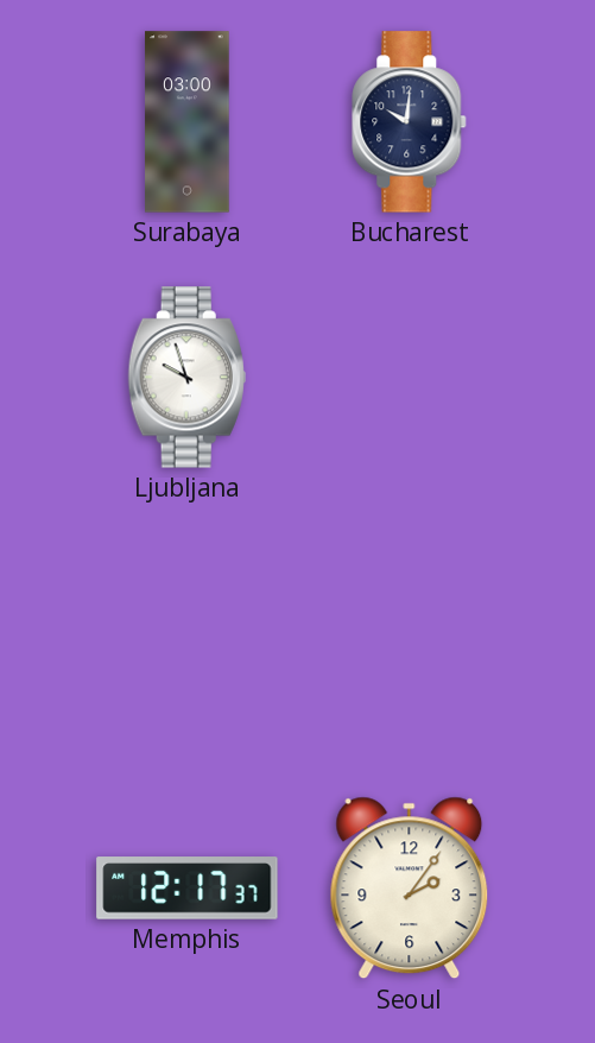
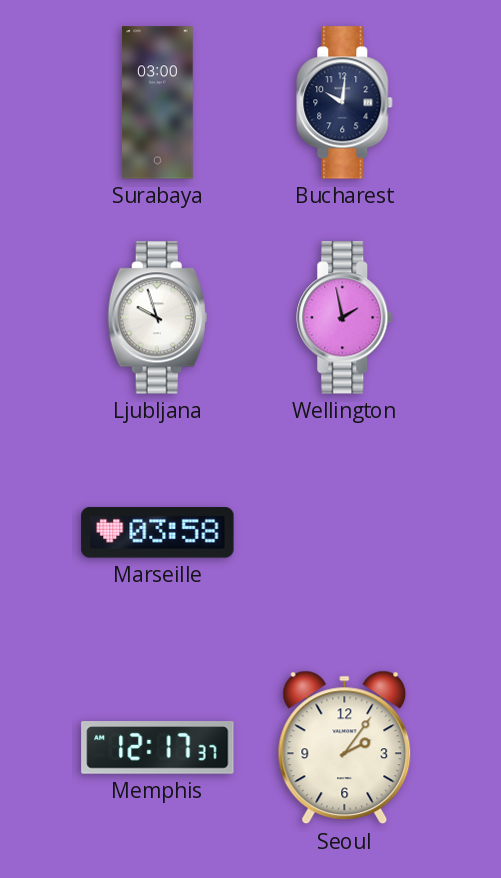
Wellington: none -> 1:58
Marseille: none -> 03:58
